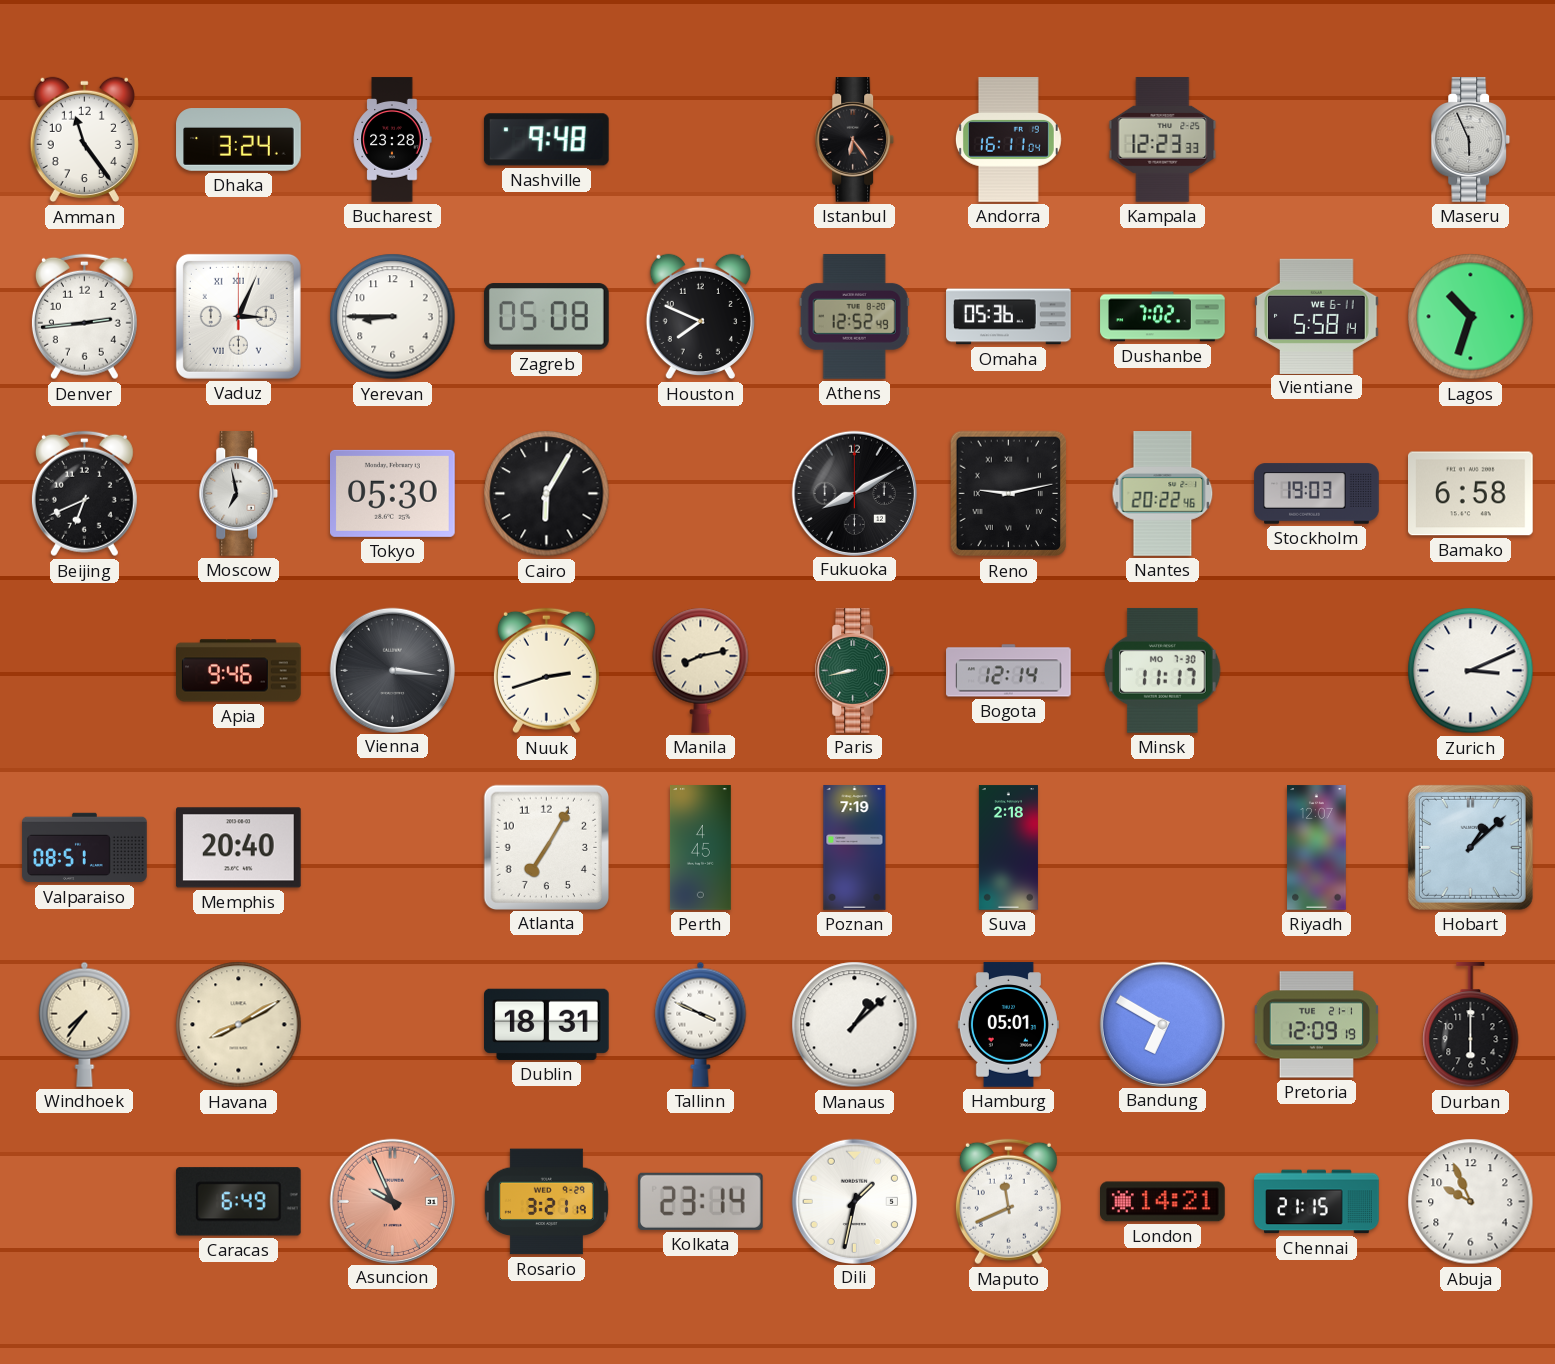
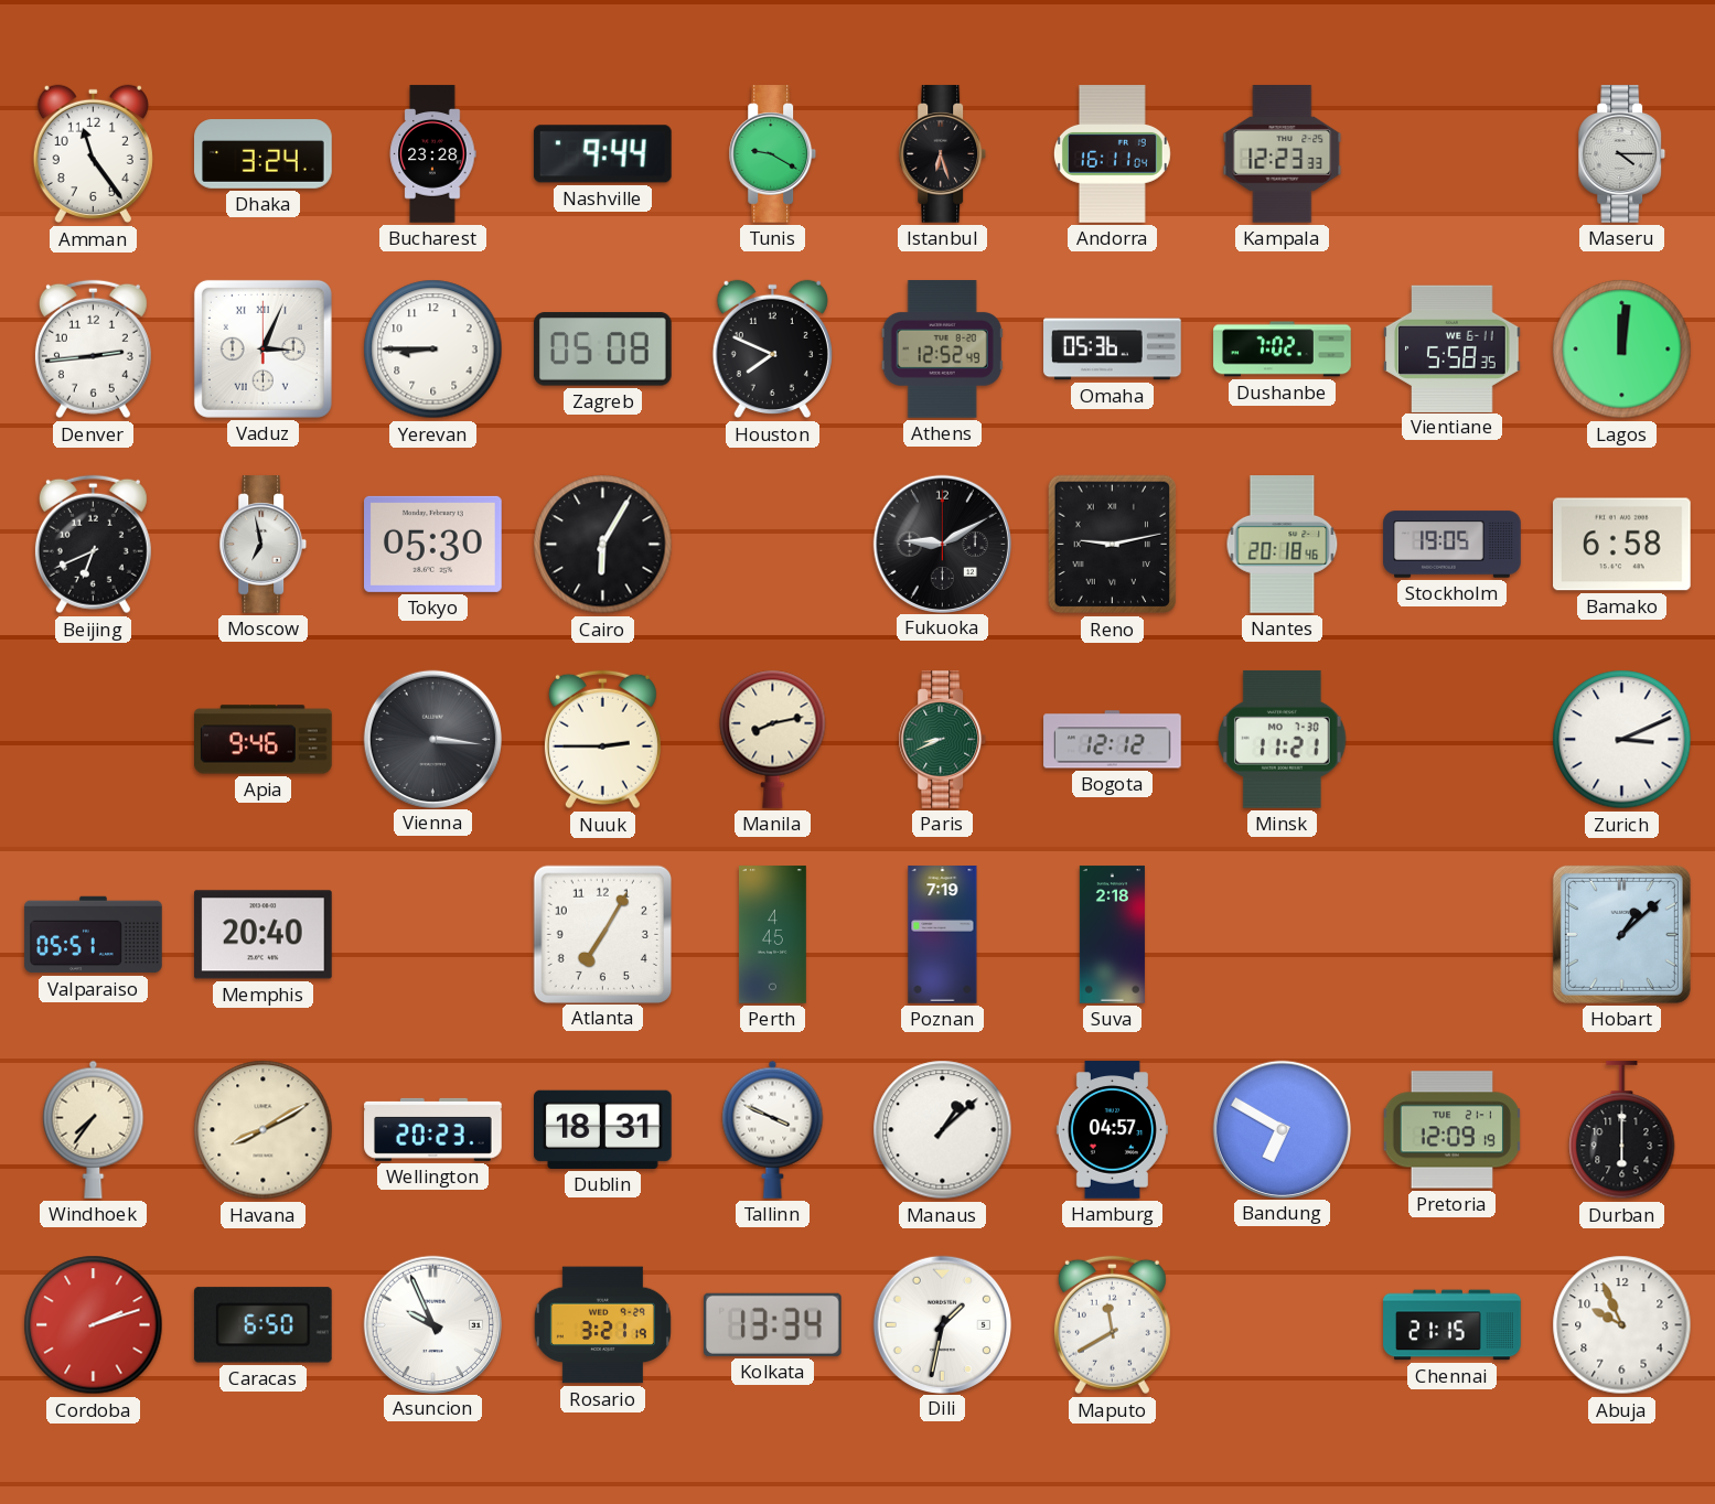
Nashville: 9:48 -> 9:44
Tunis: none -> 9:20
Istanbul: 6:24 -> 6:27
Maseru: 5:56 -> 4:15
Vientiane: 5:58:14 -> 5:58:35
Lagos: 10:33 -> 12:01
Fukuoka: 8:10 -> 9:10
Nantes: 20:22 -> 20:18
Stockholm: 19:03 -> 19:05
Nuuk: 2:42 -> 2:45
Paris: 8:43 -> 8:41
Bogota: 12:14 -> 12:12
Minsk: 11:17 -> 11:21
Valparaiso: 08:51 -> 05:51
Riyadh: 12:07 -> none
Wellington: none -> 20:23
Hamburg: 05:01 -> 04:57
Cordoba: none -> 2:12
Caracas: 6:49 -> 6:50
Asuncion dial: salmon -> white
Kolkata: 23:14 -> 13:34
Maputo: 11:41 -> 11:40
London: 14:21 -> none
